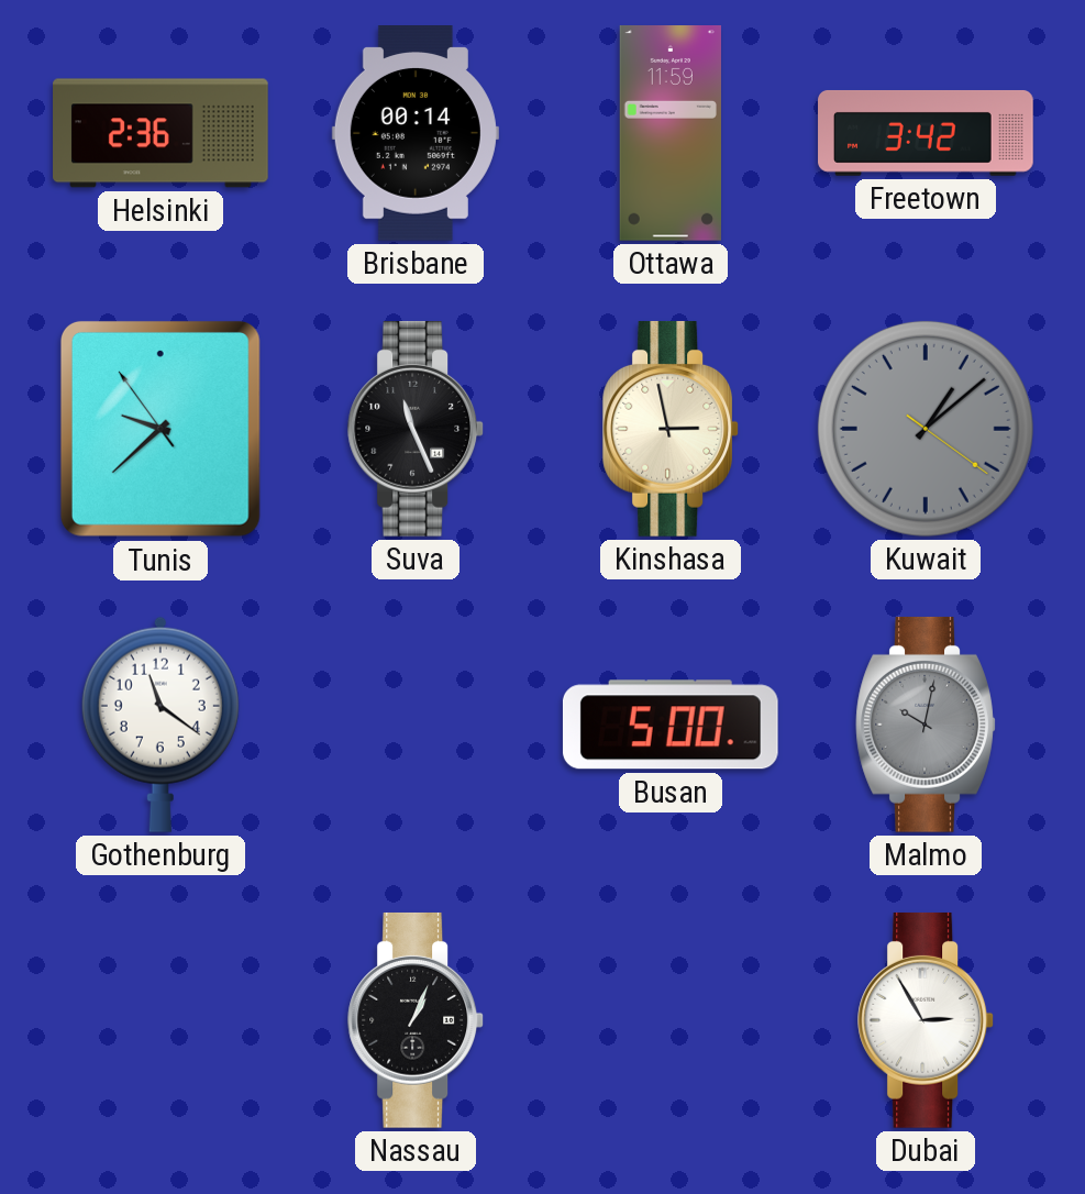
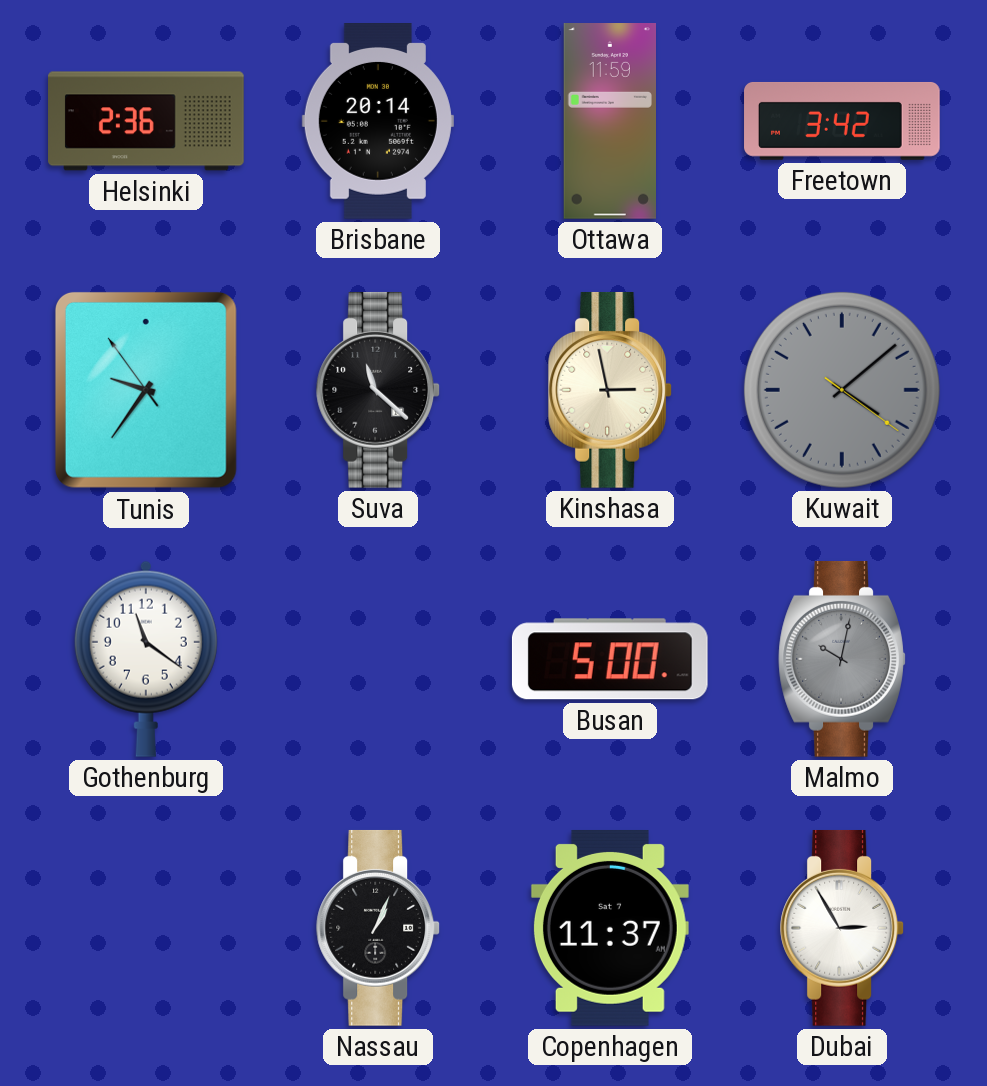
Brisbane: 00:14 -> 20:14
Tunis: 9:37 -> 9:35
Suva: 11:26 -> 11:22
Kuwait: 1:08 -> 4:08
Copenhagen: none -> 11:37
